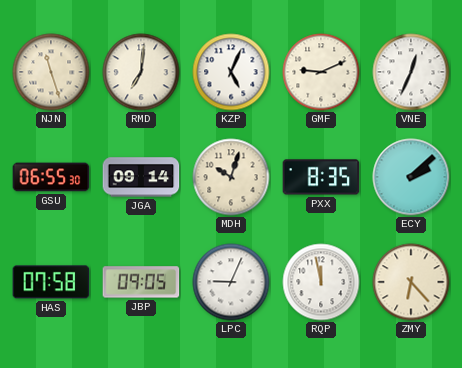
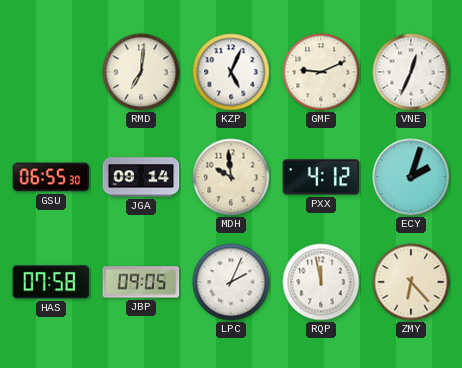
NJN: 11:27 -> none
MDH: 10:03 -> 9:59
PXX: 8:35 -> 4:12
ECY: 2:08 -> 2:03
LPC: 9:04 -> 2:04
